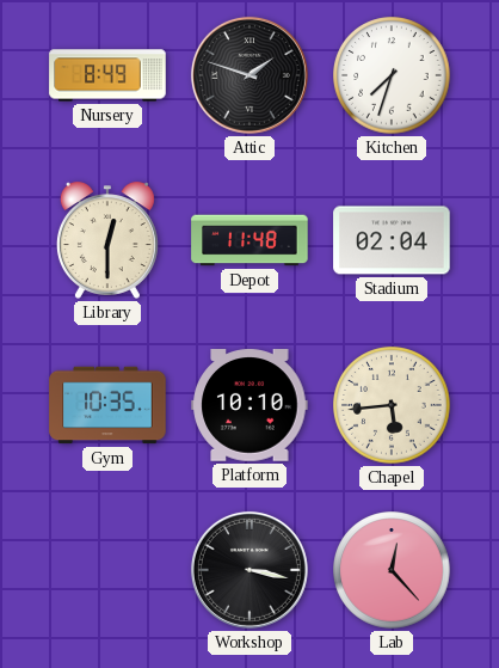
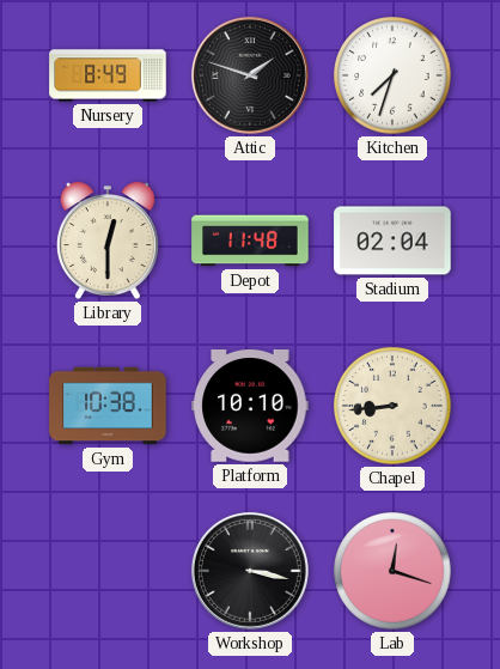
Gym: 10:35 -> 10:38
Chapel: 5:44 -> 8:44
Lab: 12:23 -> 12:18
